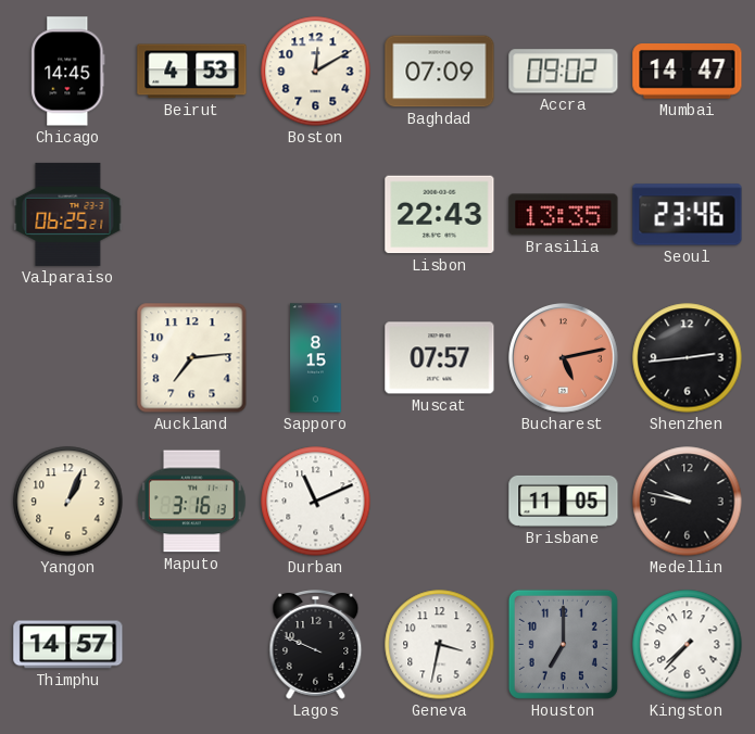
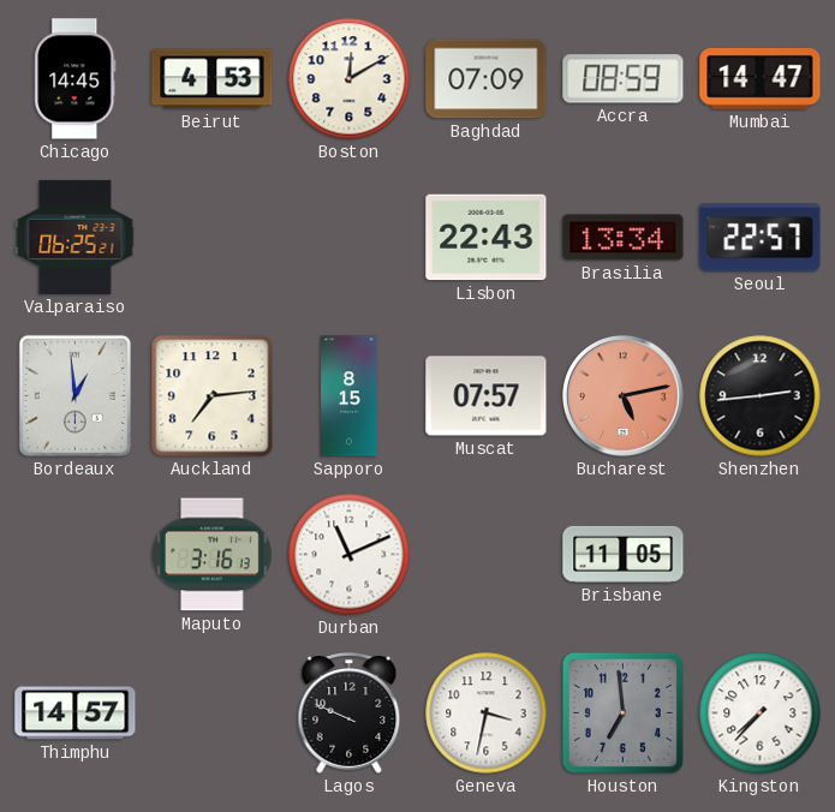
Accra: 09:02 -> 08:59
Brasilia: 13:35 -> 13:34
Seoul: 23:46 -> 22:57
Bordeaux: none -> 12:59
Yangon: 1:04 -> none
Medellin: 9:47 -> none
Houston: 7:00 -> 6:59
